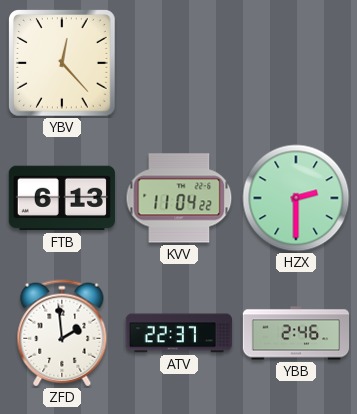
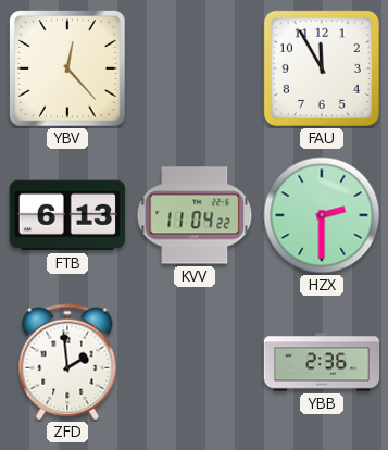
FAU: none -> 11:55
ATV: 22:37 -> none
YBB: 2:46 -> 2:36
